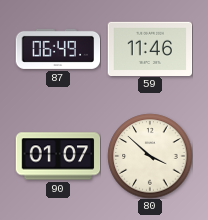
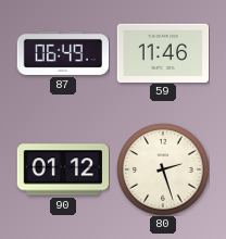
90: 01:07 -> 01:12
80: 3:52 -> 2:27
